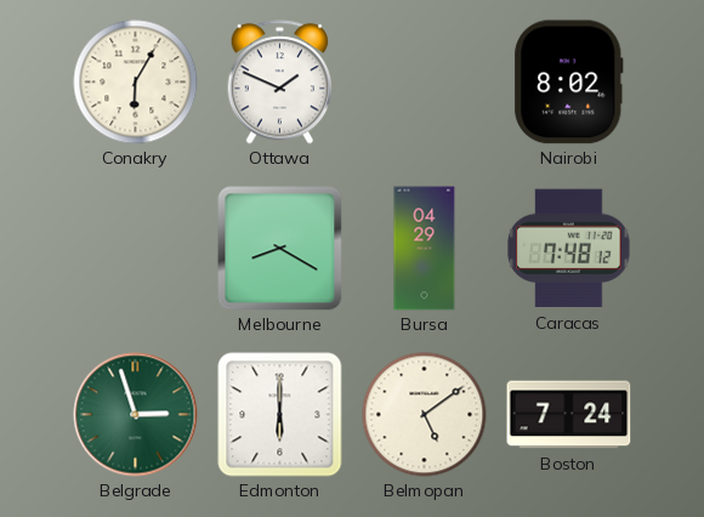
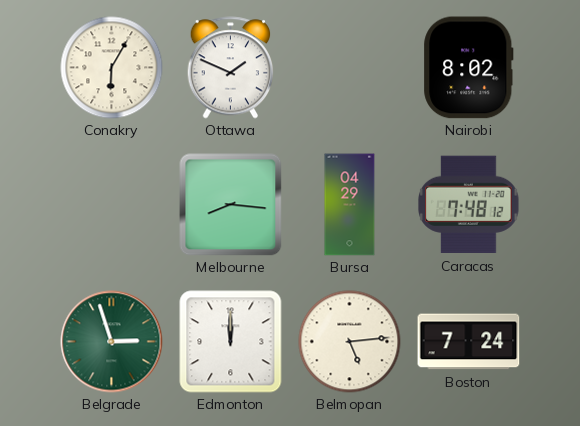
Melbourne: 8:20 -> 8:16
Edmonton: 6:00 -> 12:00
Belmopan: 5:09 -> 5:14
